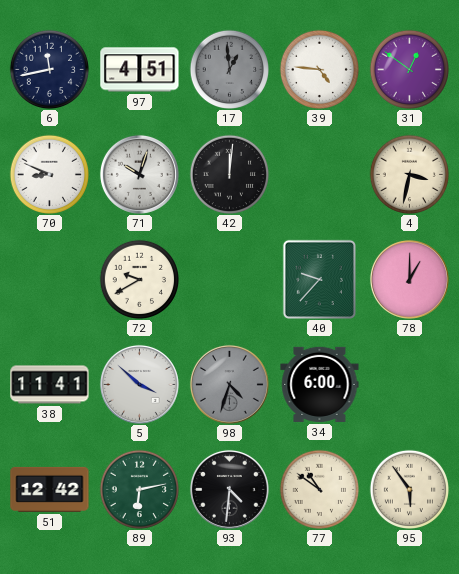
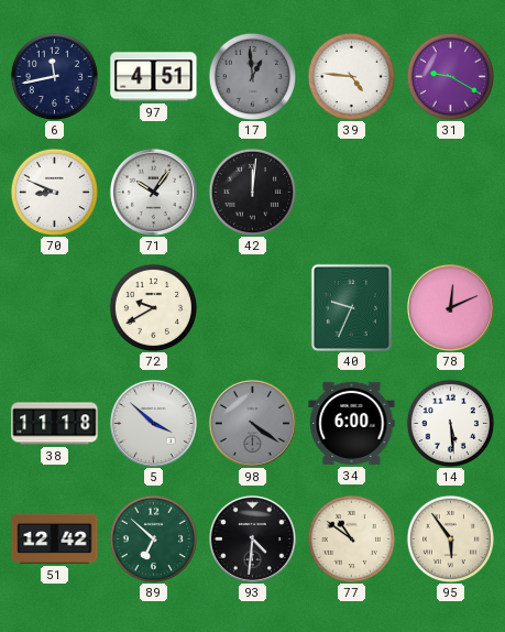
31: 12:51 -> 9:20
71: 10:03 -> 10:06
4: 3:32 -> none
40: 9:37 -> 9:34
78: 1:00 -> 12:11
38: 11:41 -> 11:18
98: 4:33 -> 4:21
14: none -> 5:29
89: 6:13 -> 6:52
